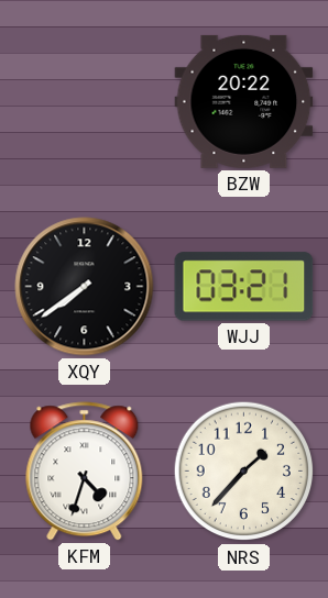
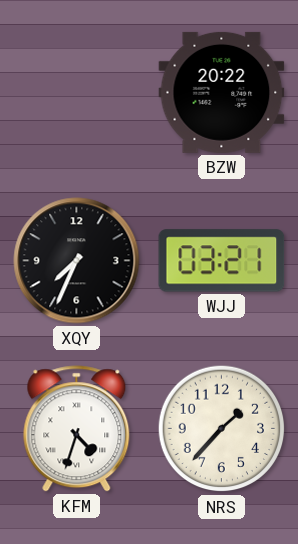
XQY: 7:39 -> 7:34
